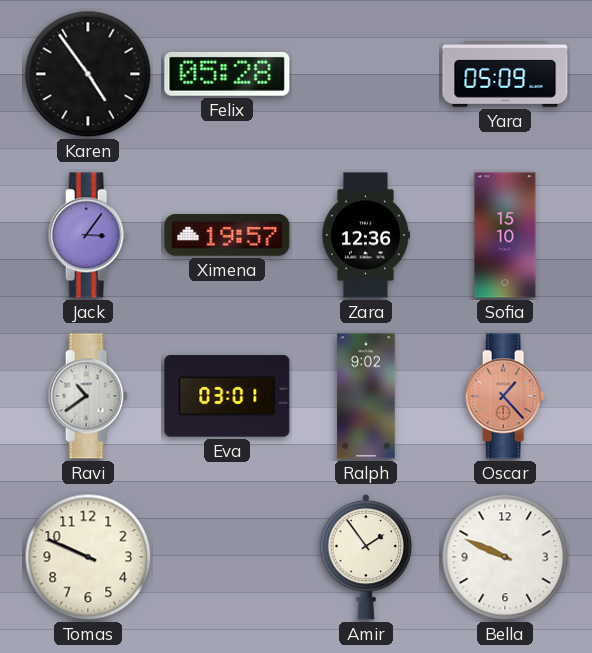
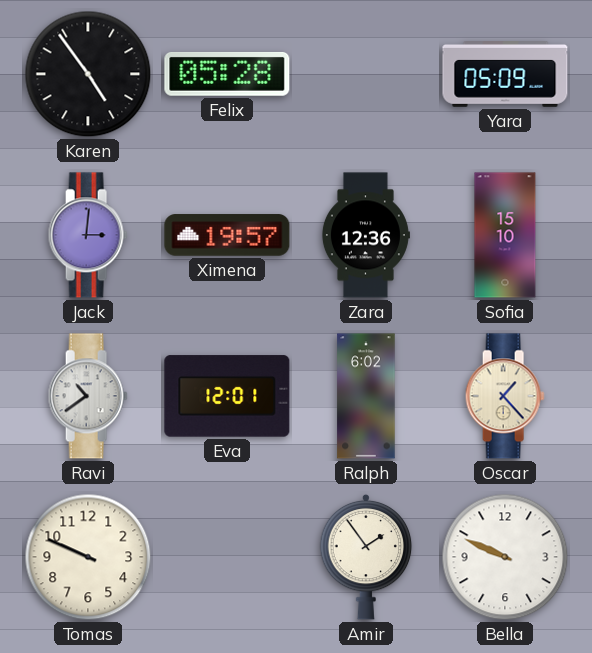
Jack: 3:06 -> 3:01
Eva: 03:01 -> 12:01
Ralph: 9:02 -> 6:02
Oscar dial: salmon -> cream
